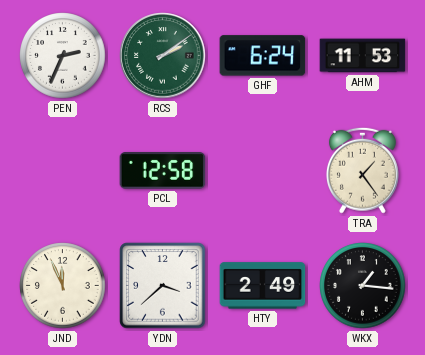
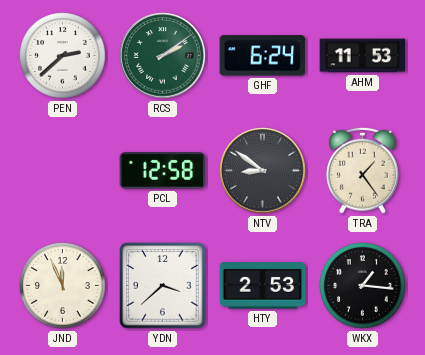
PEN: 2:34 -> 2:38
NTV: none -> 8:51
HTY: 2:49 -> 2:53
